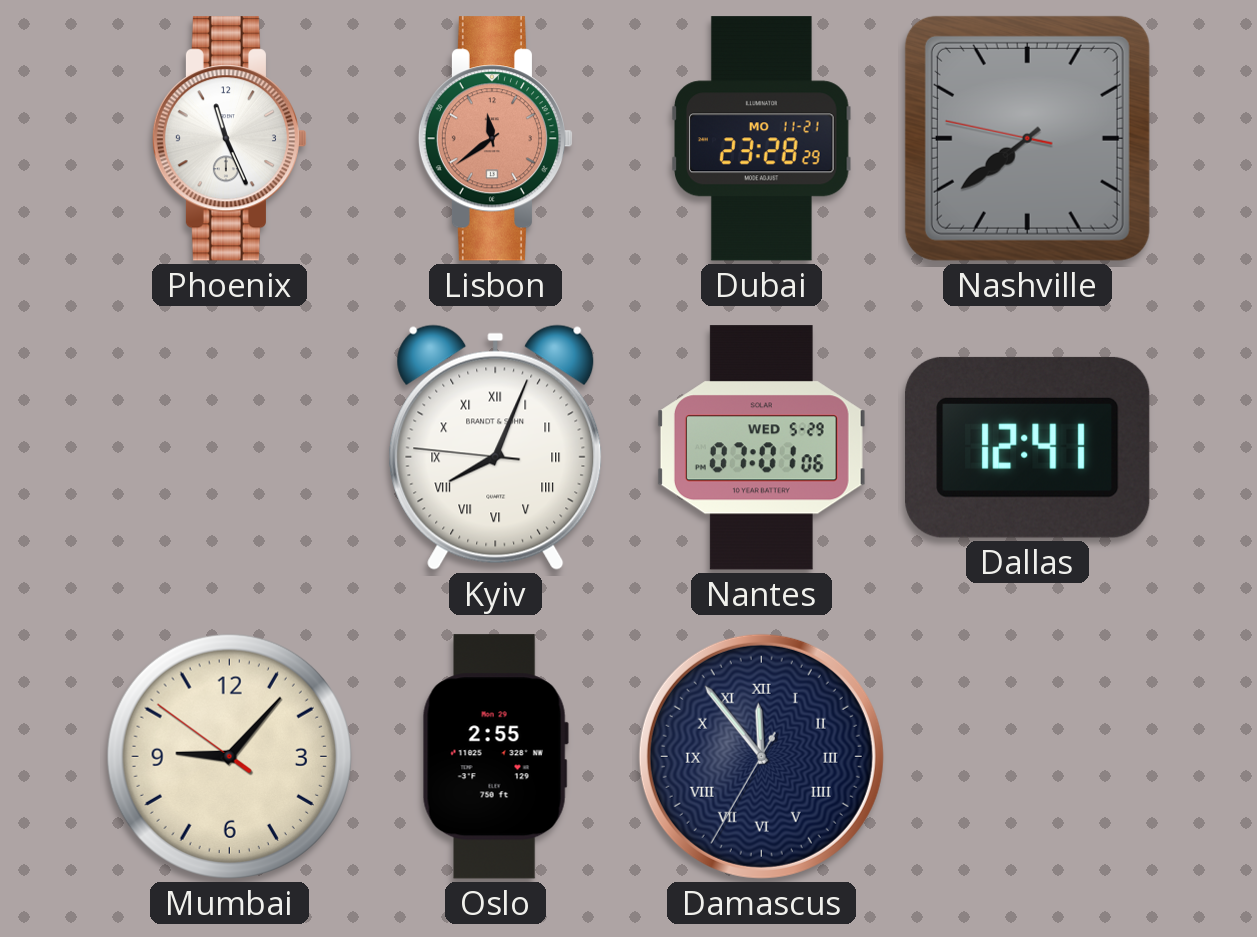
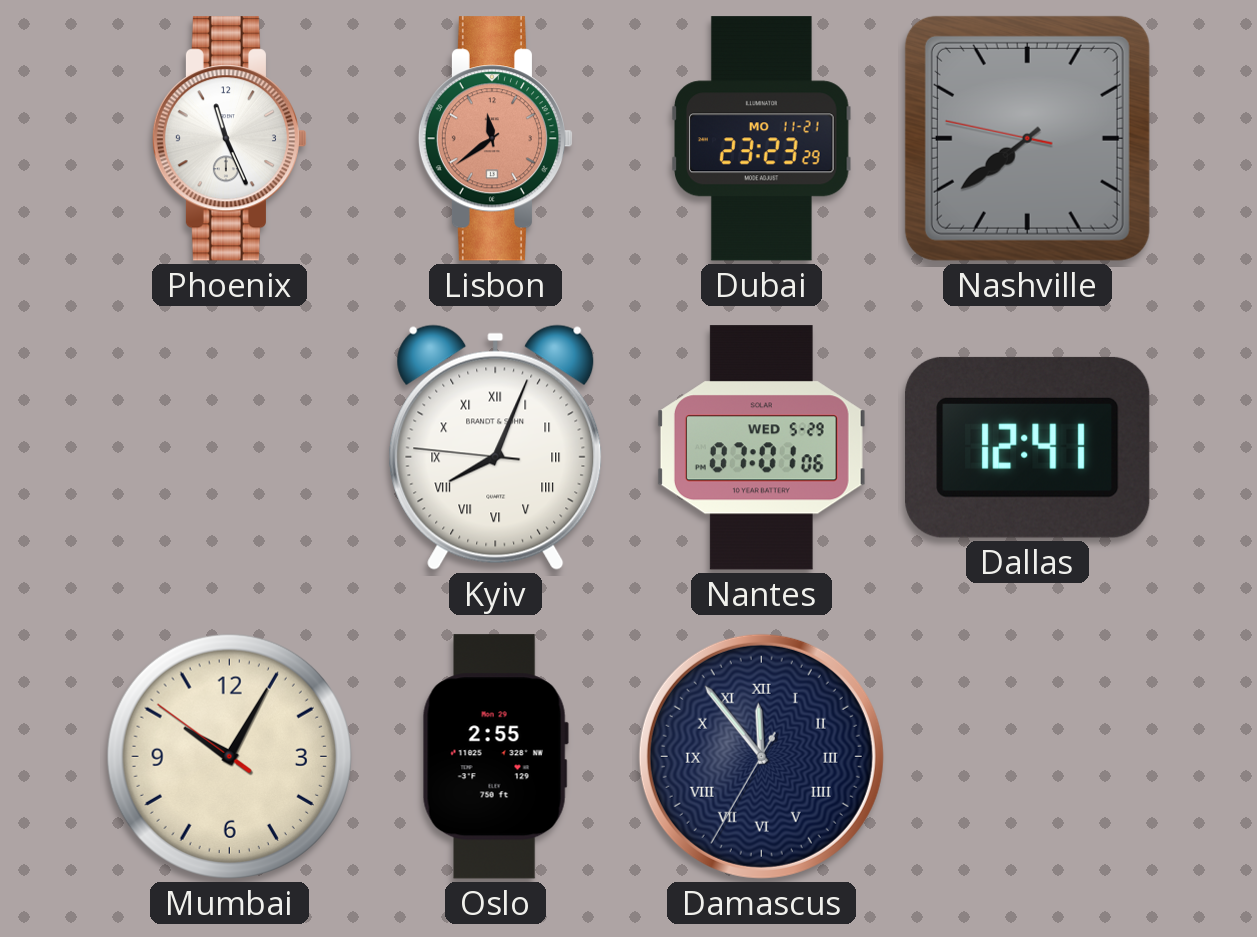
Dubai: 23:28 -> 23:23
Mumbai: 9:06 -> 10:04
